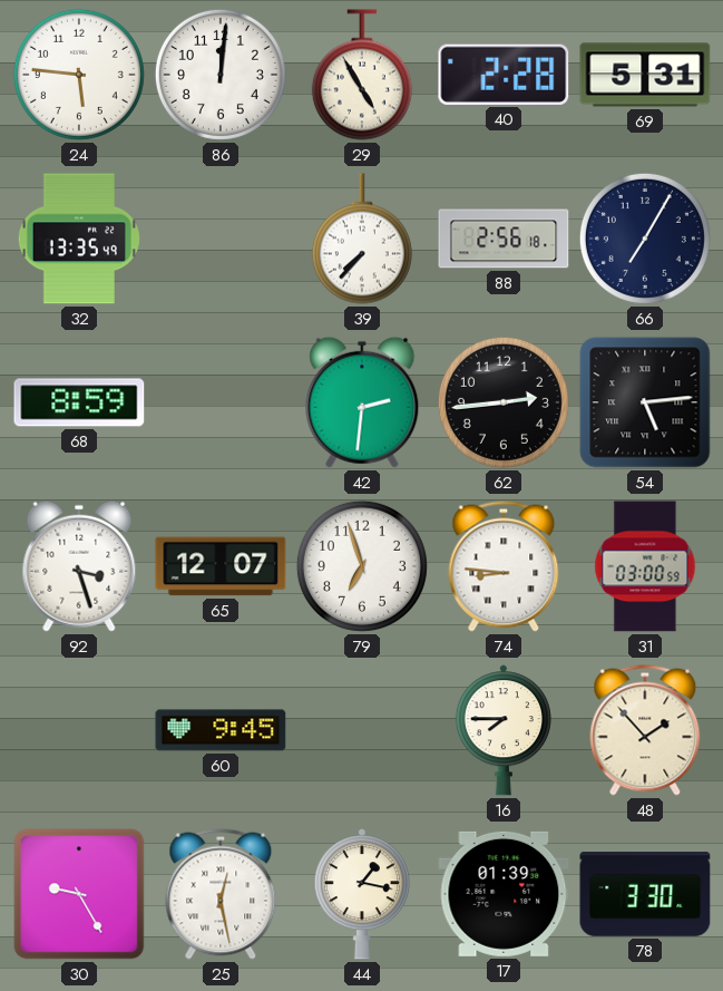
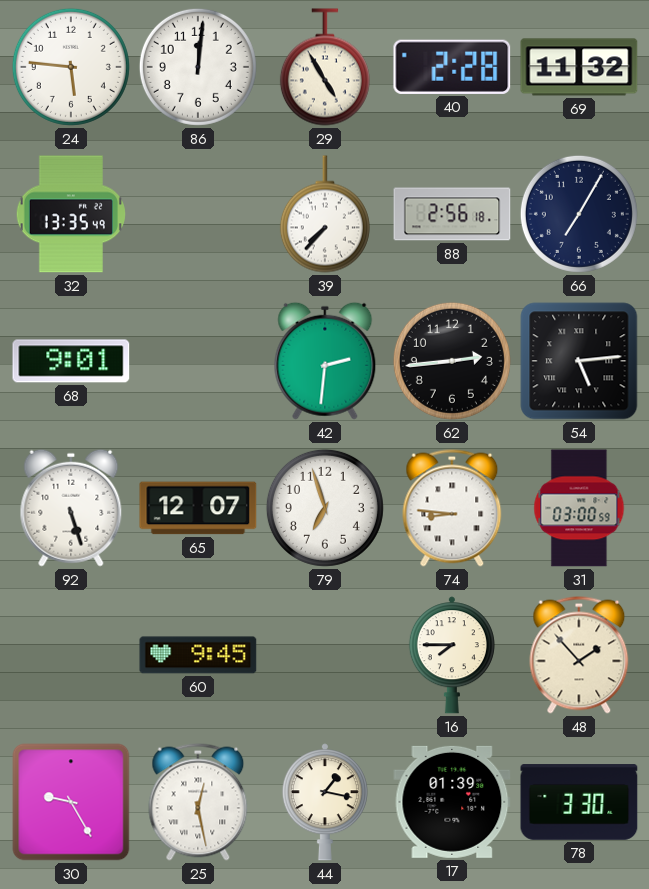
69: 5:31 -> 11:32
68: 8:59 -> 9:01
92: 3:27 -> 5:27
